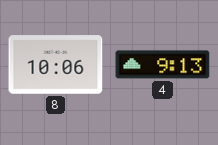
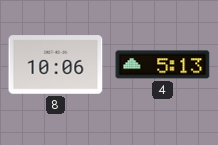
4: 9:13 -> 5:13
